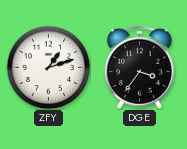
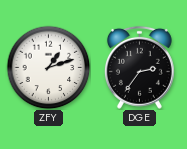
DGE: 3:36 -> 2:36
